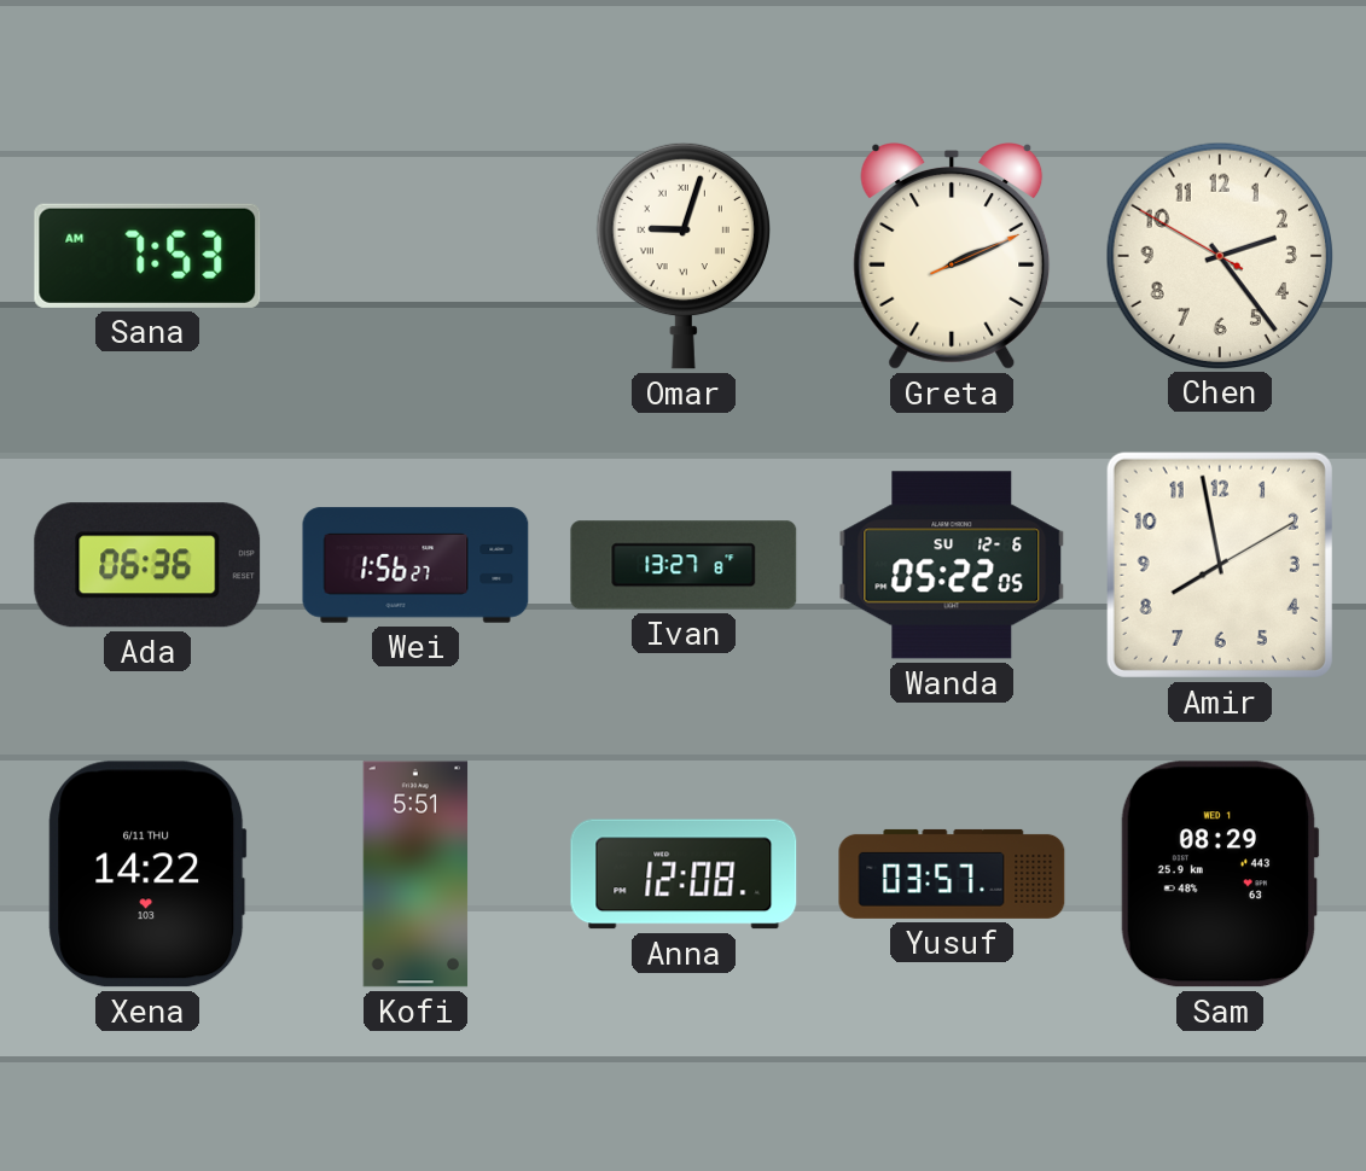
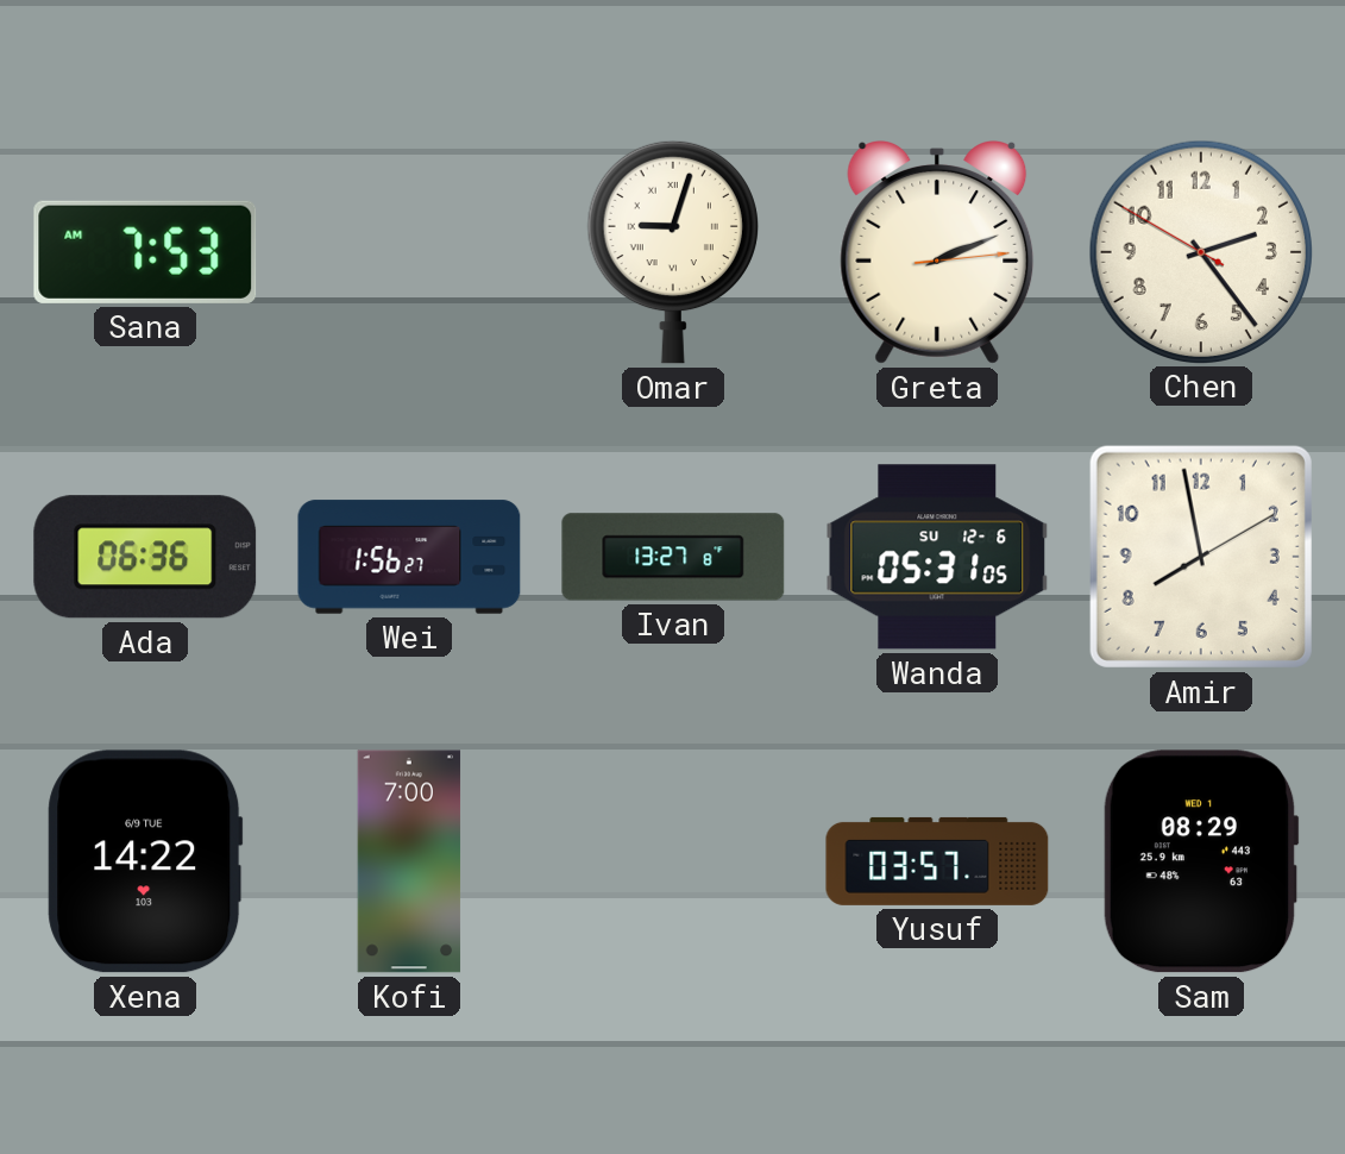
Greta: 2:11:11 -> 2:11:14
Wanda: 05:22 -> 05:31
Xena date: 6/11 THU -> 6/9 TUE
Kofi: 5:51 -> 7:00
Anna: 12:08 -> none
